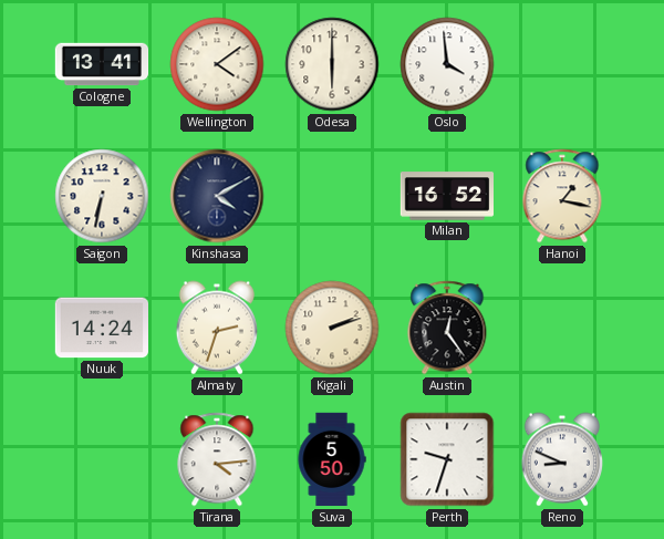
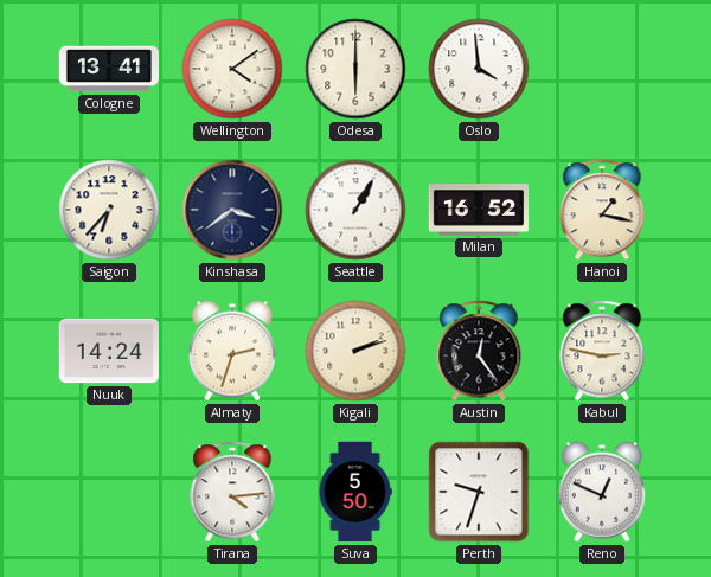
Saigon: 6:32 -> 6:37
Kinshasa: 4:10 -> 3:39
Seattle: none -> 1:05
Kabul: none -> 2:47
Reno: 8:49 -> 12:49
